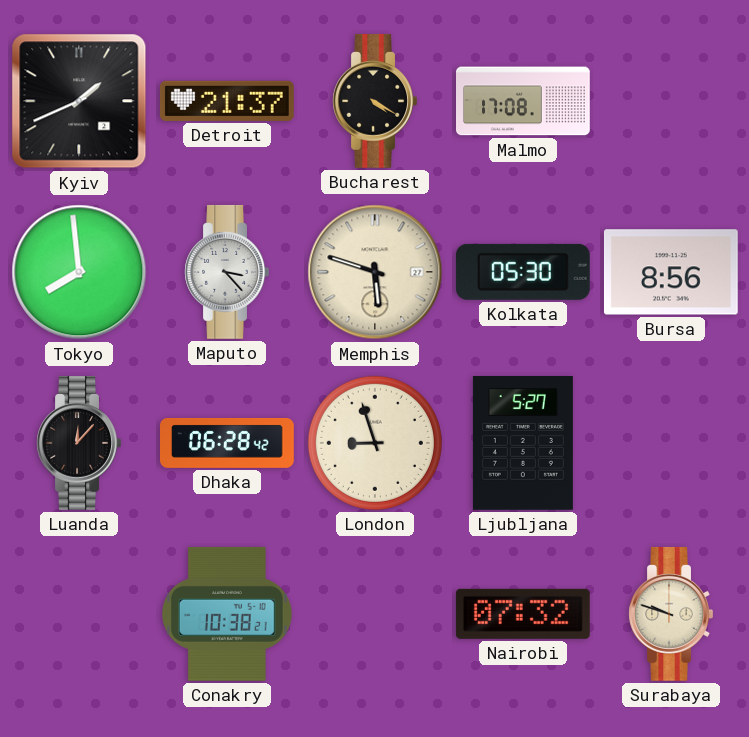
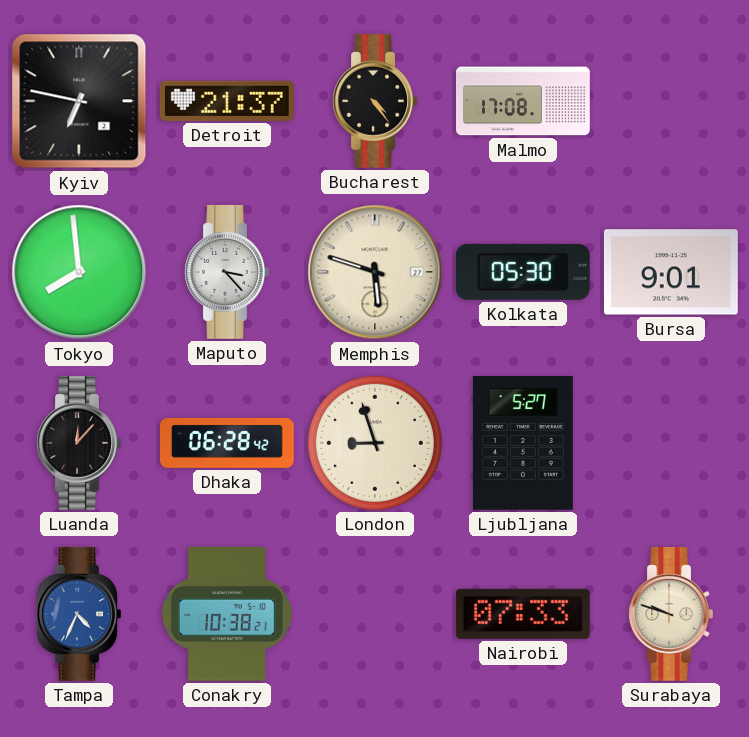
Kyiv: 1:41 -> 6:47
Bucharest: 4:20 -> 4:24
Bursa: 8:56 -> 9:01
Tampa: none -> 4:34
Nairobi: 07:32 -> 07:33
